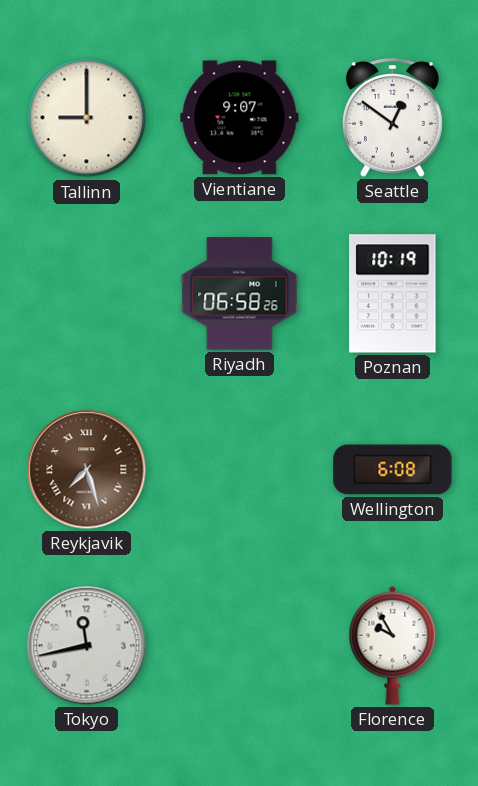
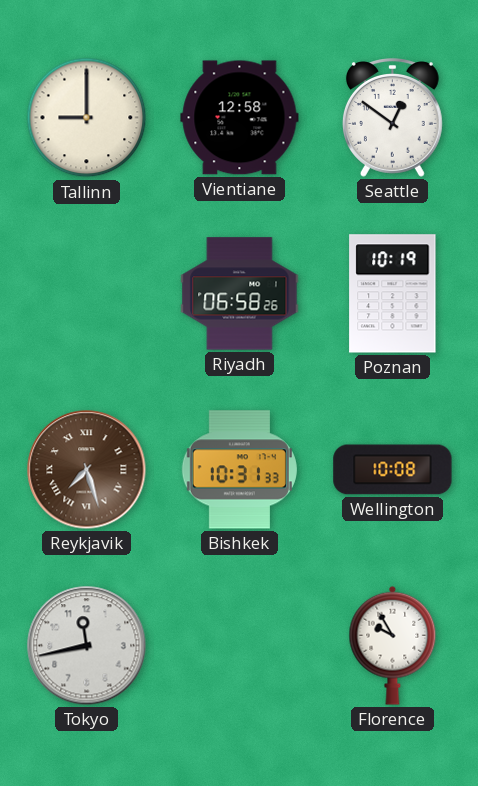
Vientiane: 9:07 -> 12:58
Bishkek: none -> 10:31
Wellington: 6:08 -> 10:08
